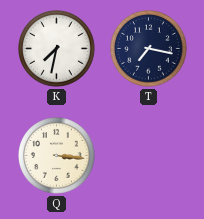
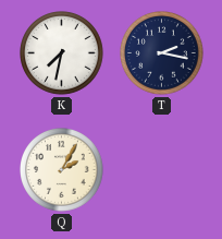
T: 7:17 -> 2:17
Q: 3:16 -> 2:05
